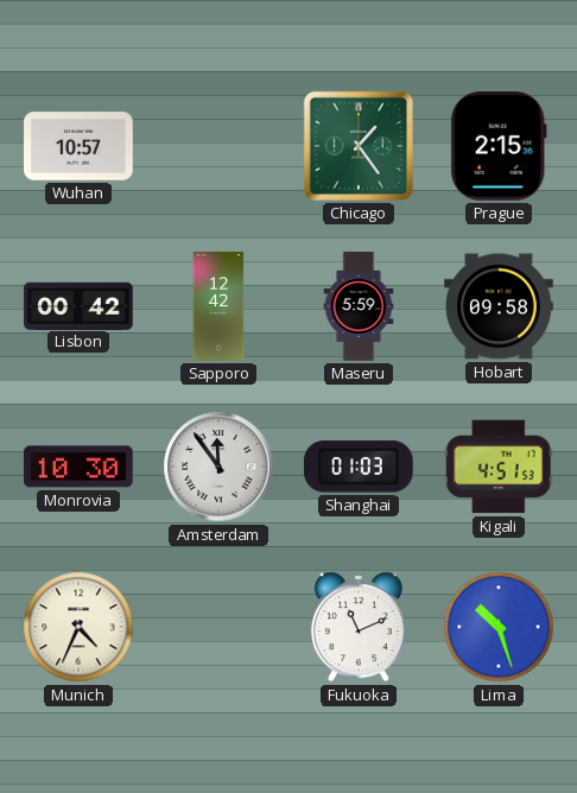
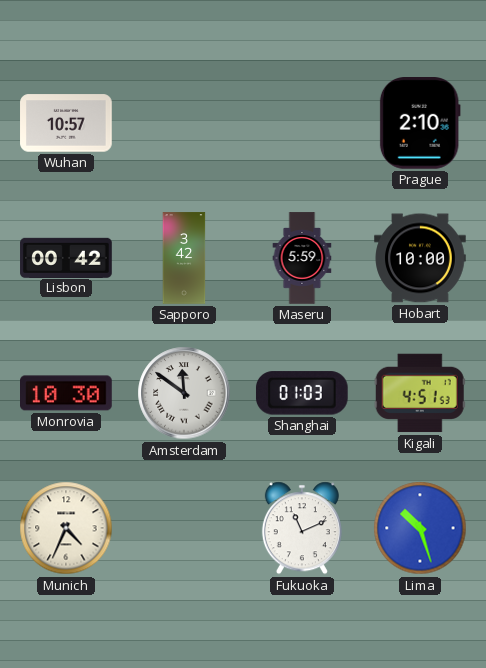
Chicago: 1:24 -> none
Prague: 2:15 -> 2:10
Sapporo: 12:42 -> 3:42
Hobart: 09:58 -> 10:00
Amsterdam: 11:54 -> 11:51
